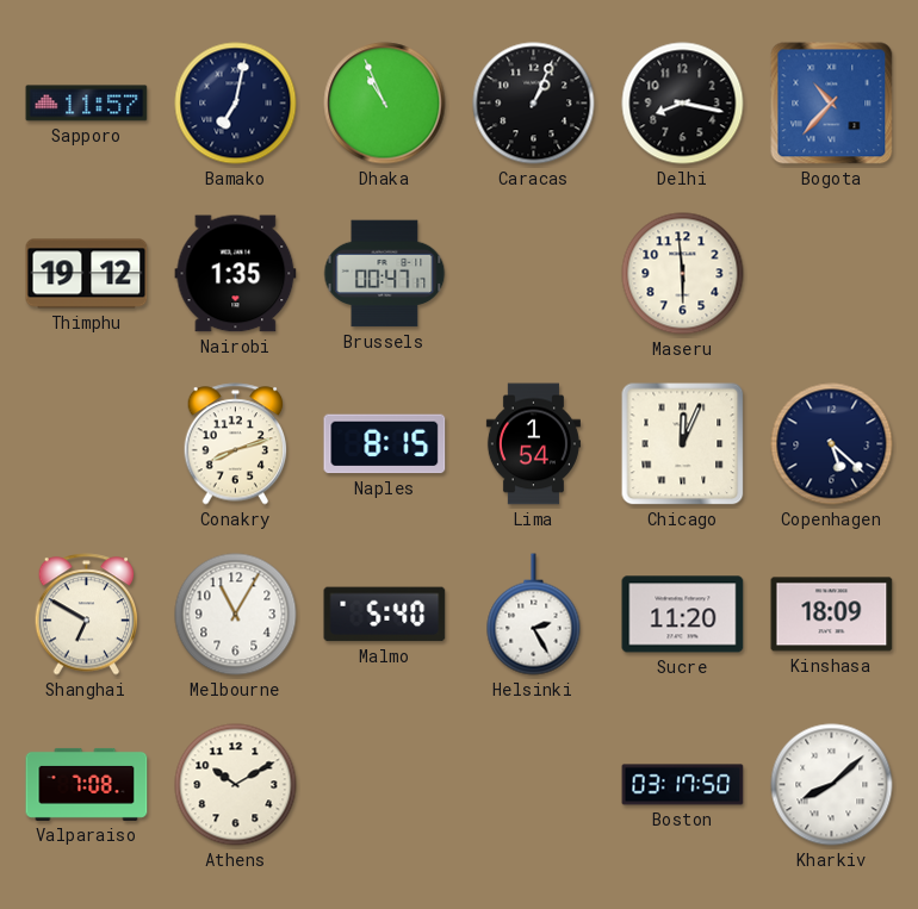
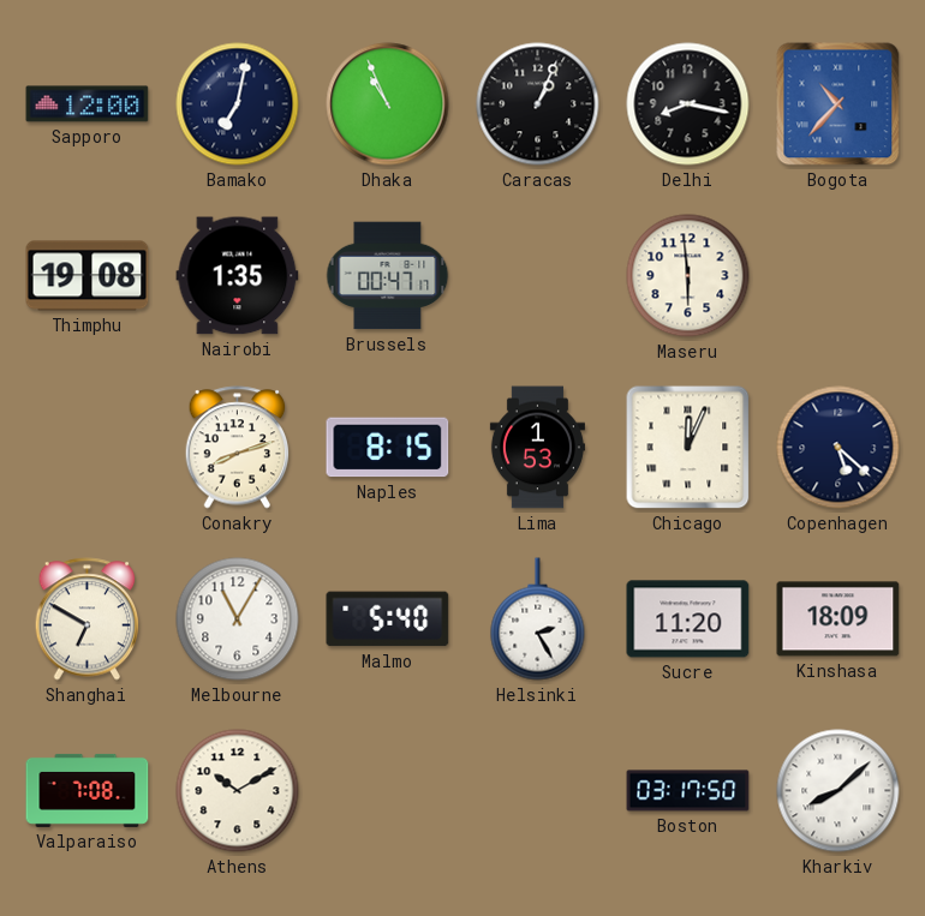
Sapporo: 11:57 -> 12:00
Thimphu: 19:12 -> 19:08
Lima: 1:54 -> 1:53
